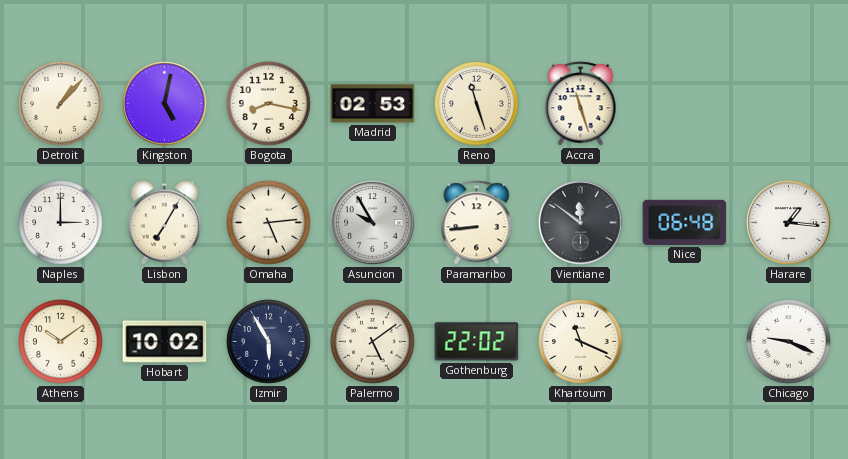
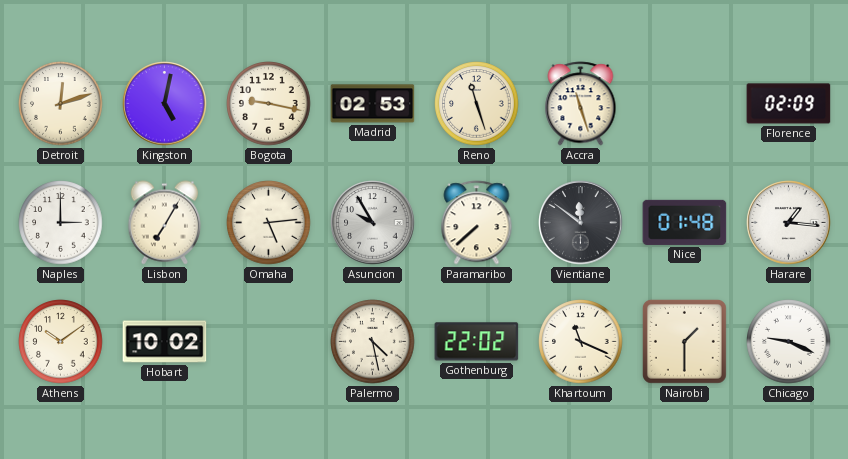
Detroit: 1:07 -> 12:12
Bogota: 8:17 -> 9:17
Florence: none -> 02:09
Paramaribo: 8:44 -> 7:38
Nice: 06:48 -> 01:48
Izmir: 5:55 -> none
Palermo: 5:09 -> 4:28
Nairobi: none -> 1:30
